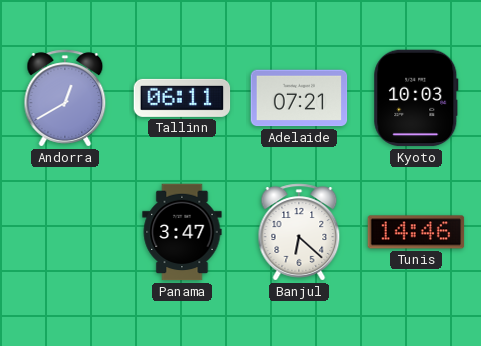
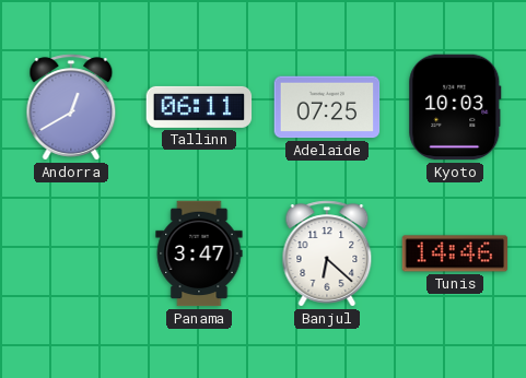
Adelaide: 07:21 -> 07:25
